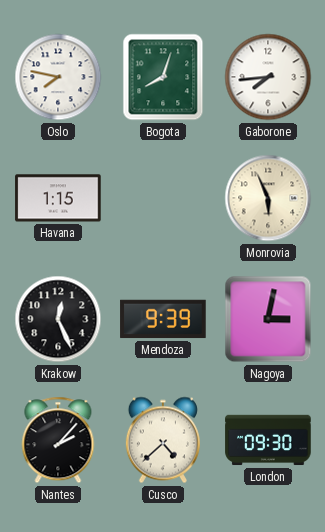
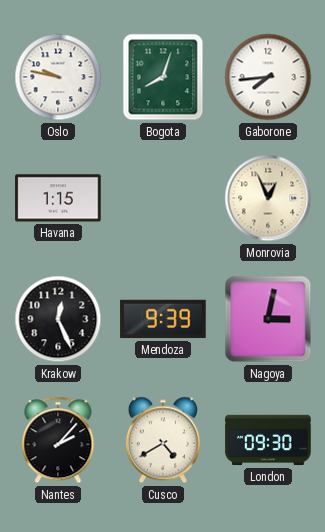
Oslo: 7:47 -> 9:47
Monrovia: 5:56 -> 12:56
Cusco: 4:38 -> 4:40
